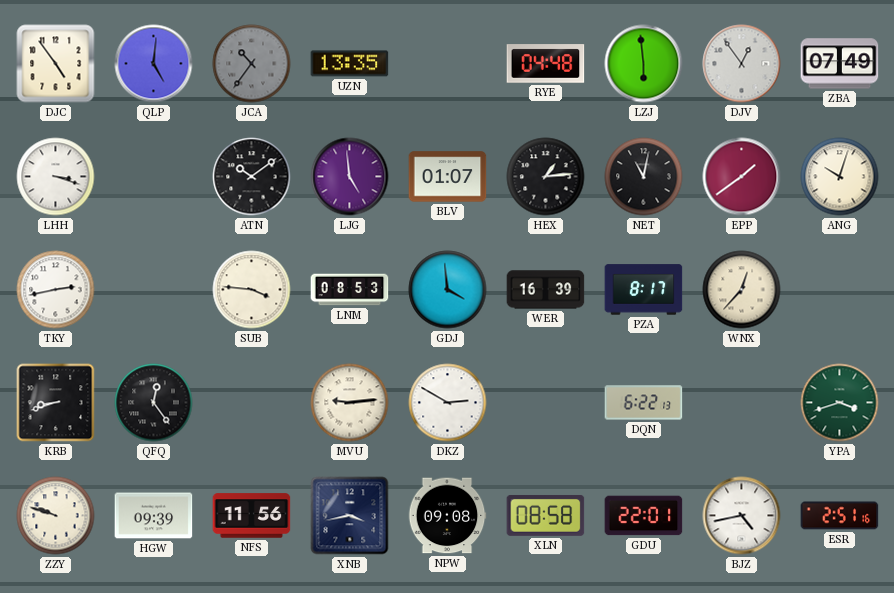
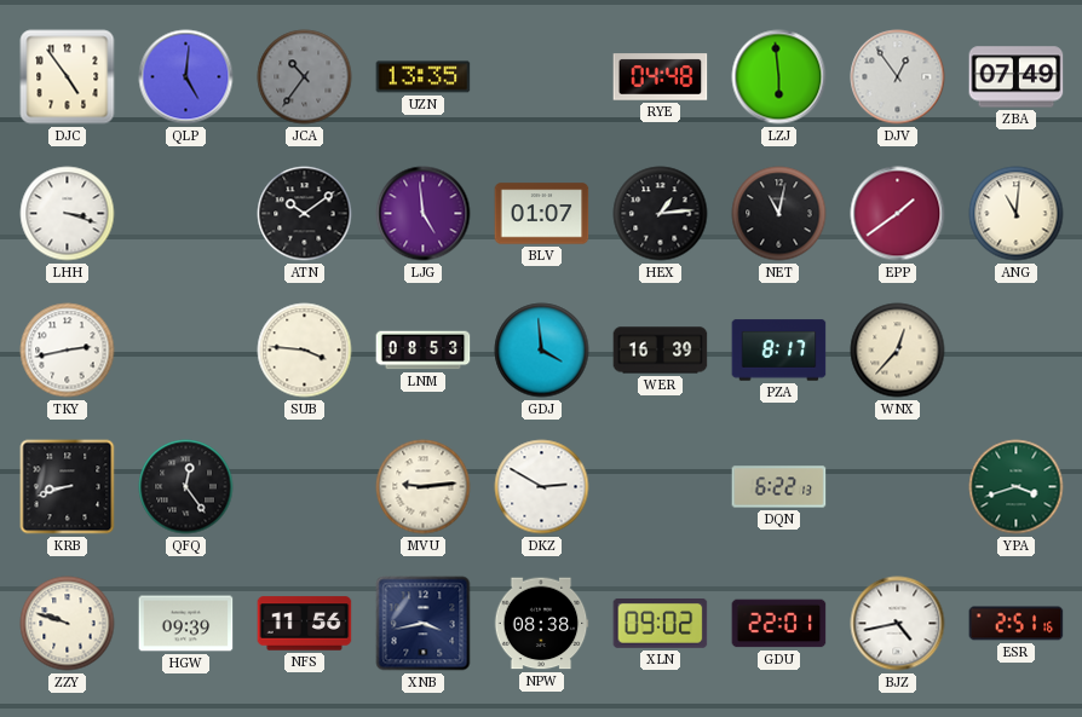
ANG: 10:03 -> 11:01
NPW: 09:08 -> 08:38
XLN: 08:58 -> 09:02
